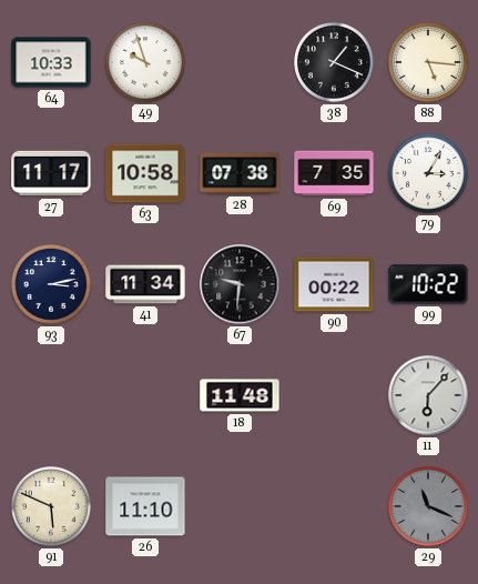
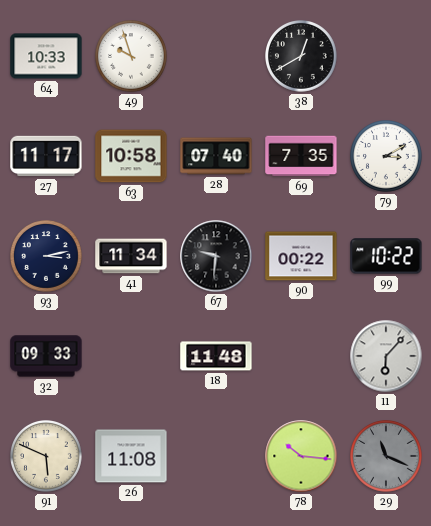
38: 1:19 -> 12:40
88: 5:16 -> none
28: 07:38 -> 07:40
79: 3:05 -> 3:10
32: none -> 09:33
26: 11:10 -> 11:08
78: none -> 10:16
